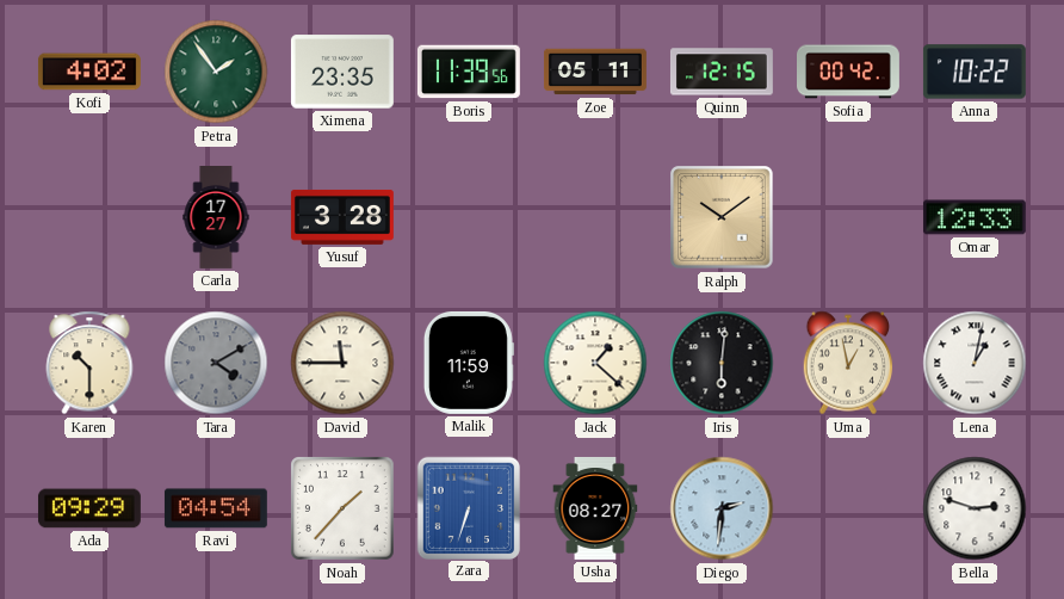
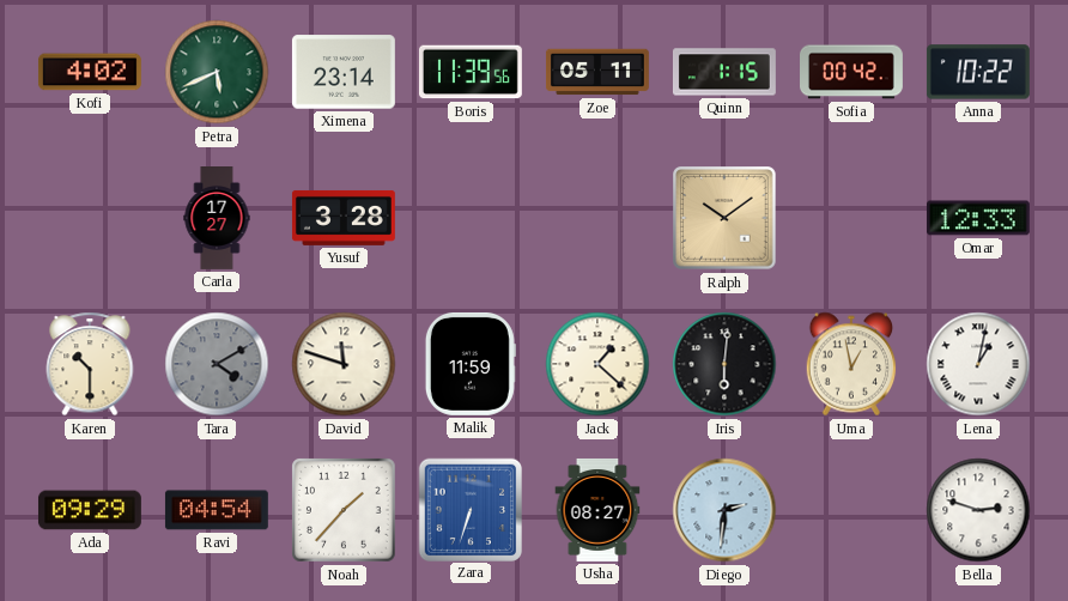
Petra: 1:54 -> 5:41
Ximena: 23:35 -> 23:14
Quinn: 12:15 -> 1:15
David: 11:45 -> 11:48
